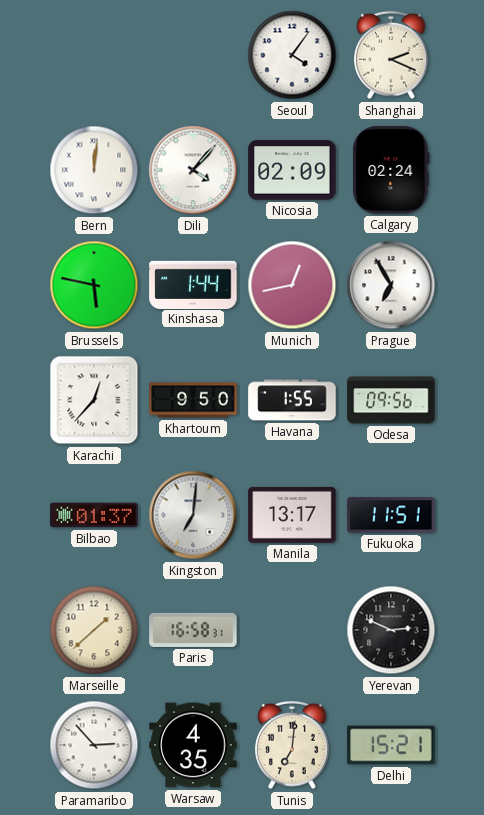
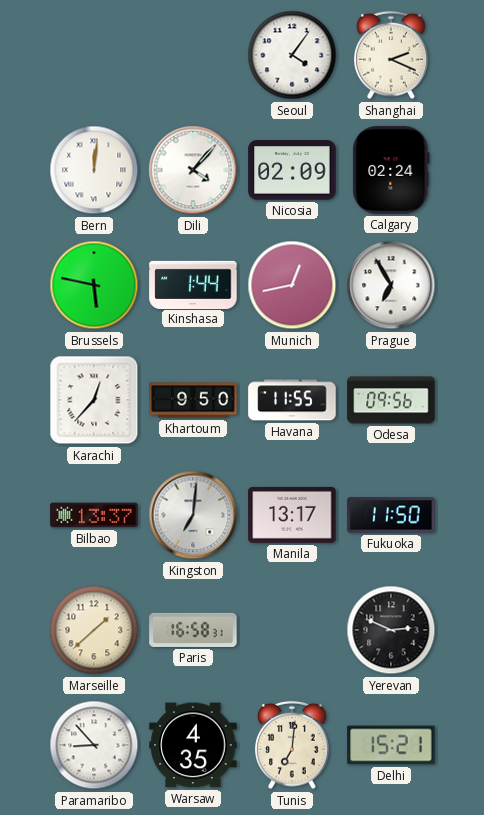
Havana: 1:55 -> 11:55
Bilbao: 01:37 -> 13:37
Fukuoka: 11:51 -> 11:50
Paramaribo: 2:53 -> 8:53
